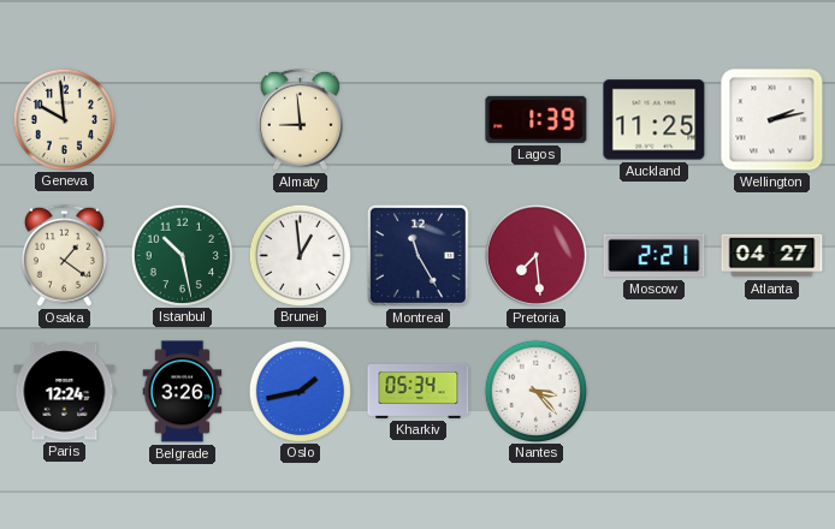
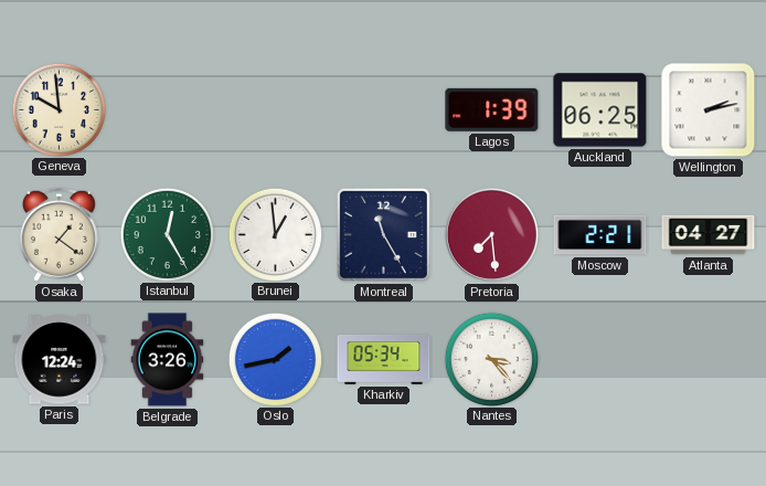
Almaty: 8:59 -> none
Auckland: 11:25 -> 06:25
Istanbul: 10:28 -> 12:25
